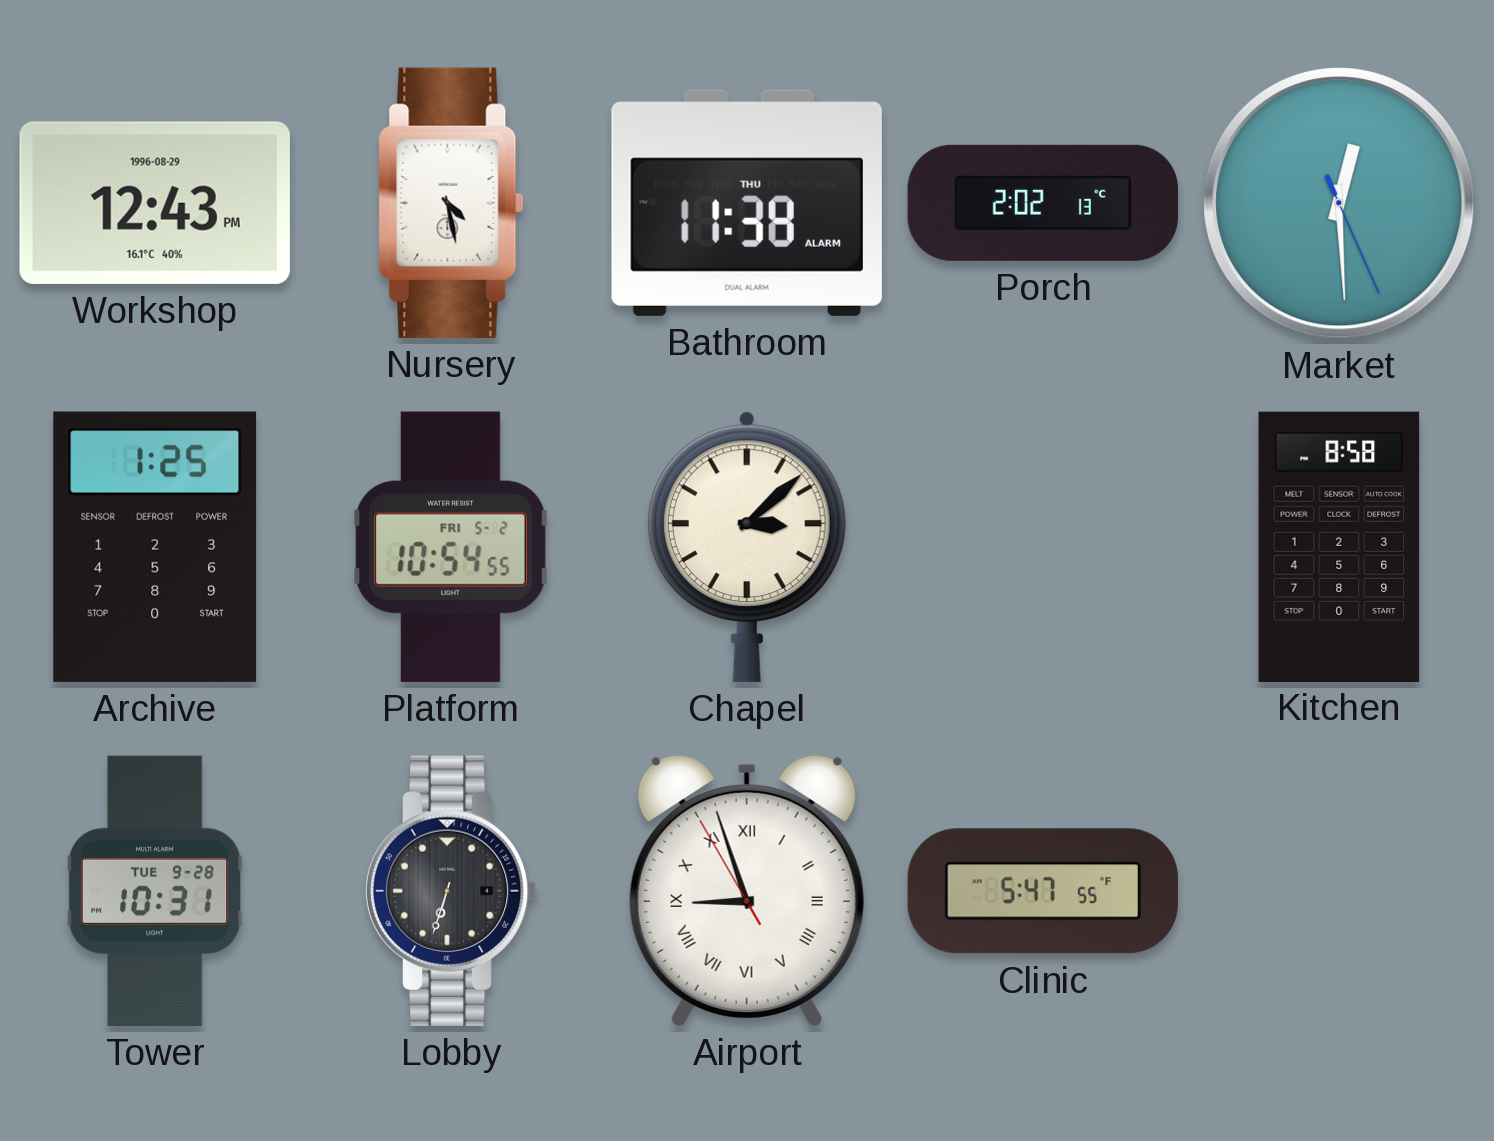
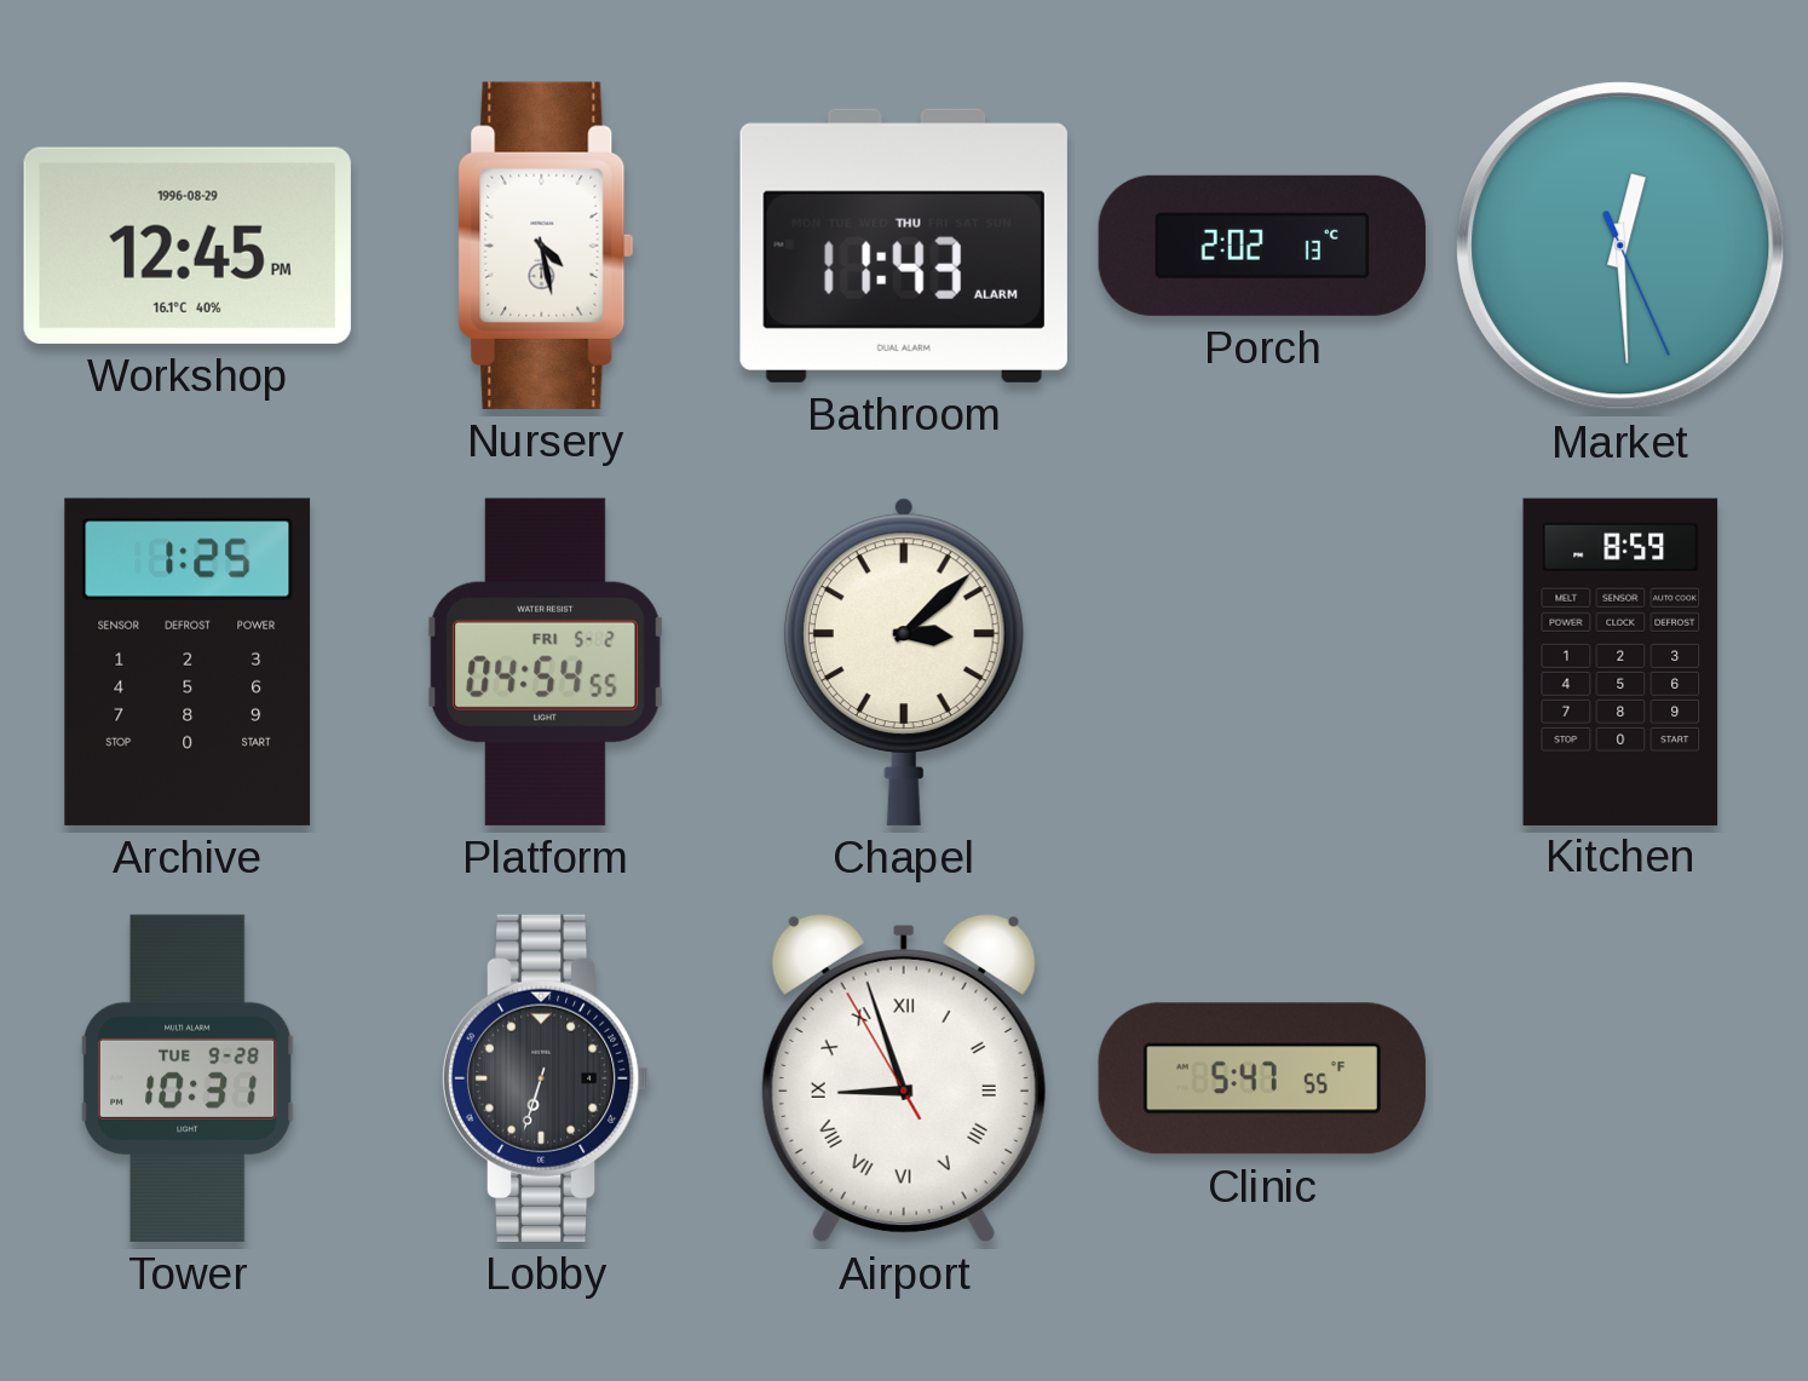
Workshop: 12:43 -> 12:45
Bathroom: 11:38 -> 11:43
Platform: 10:54 -> 04:54
Kitchen: 8:58 -> 8:59
